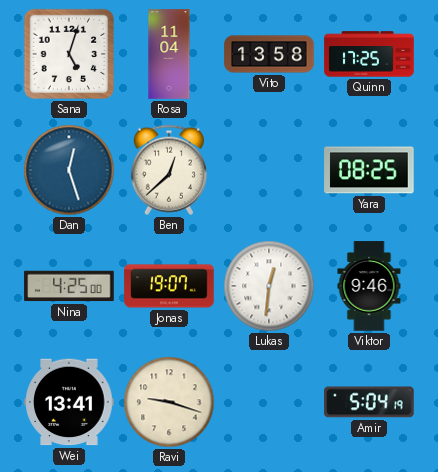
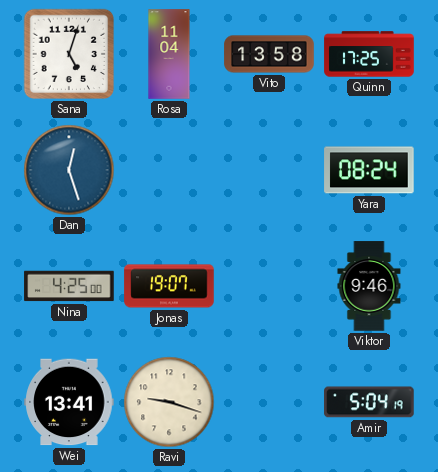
Ben: 12:38 -> none
Yara: 08:25 -> 08:24
Lukas: 12:31 -> none
